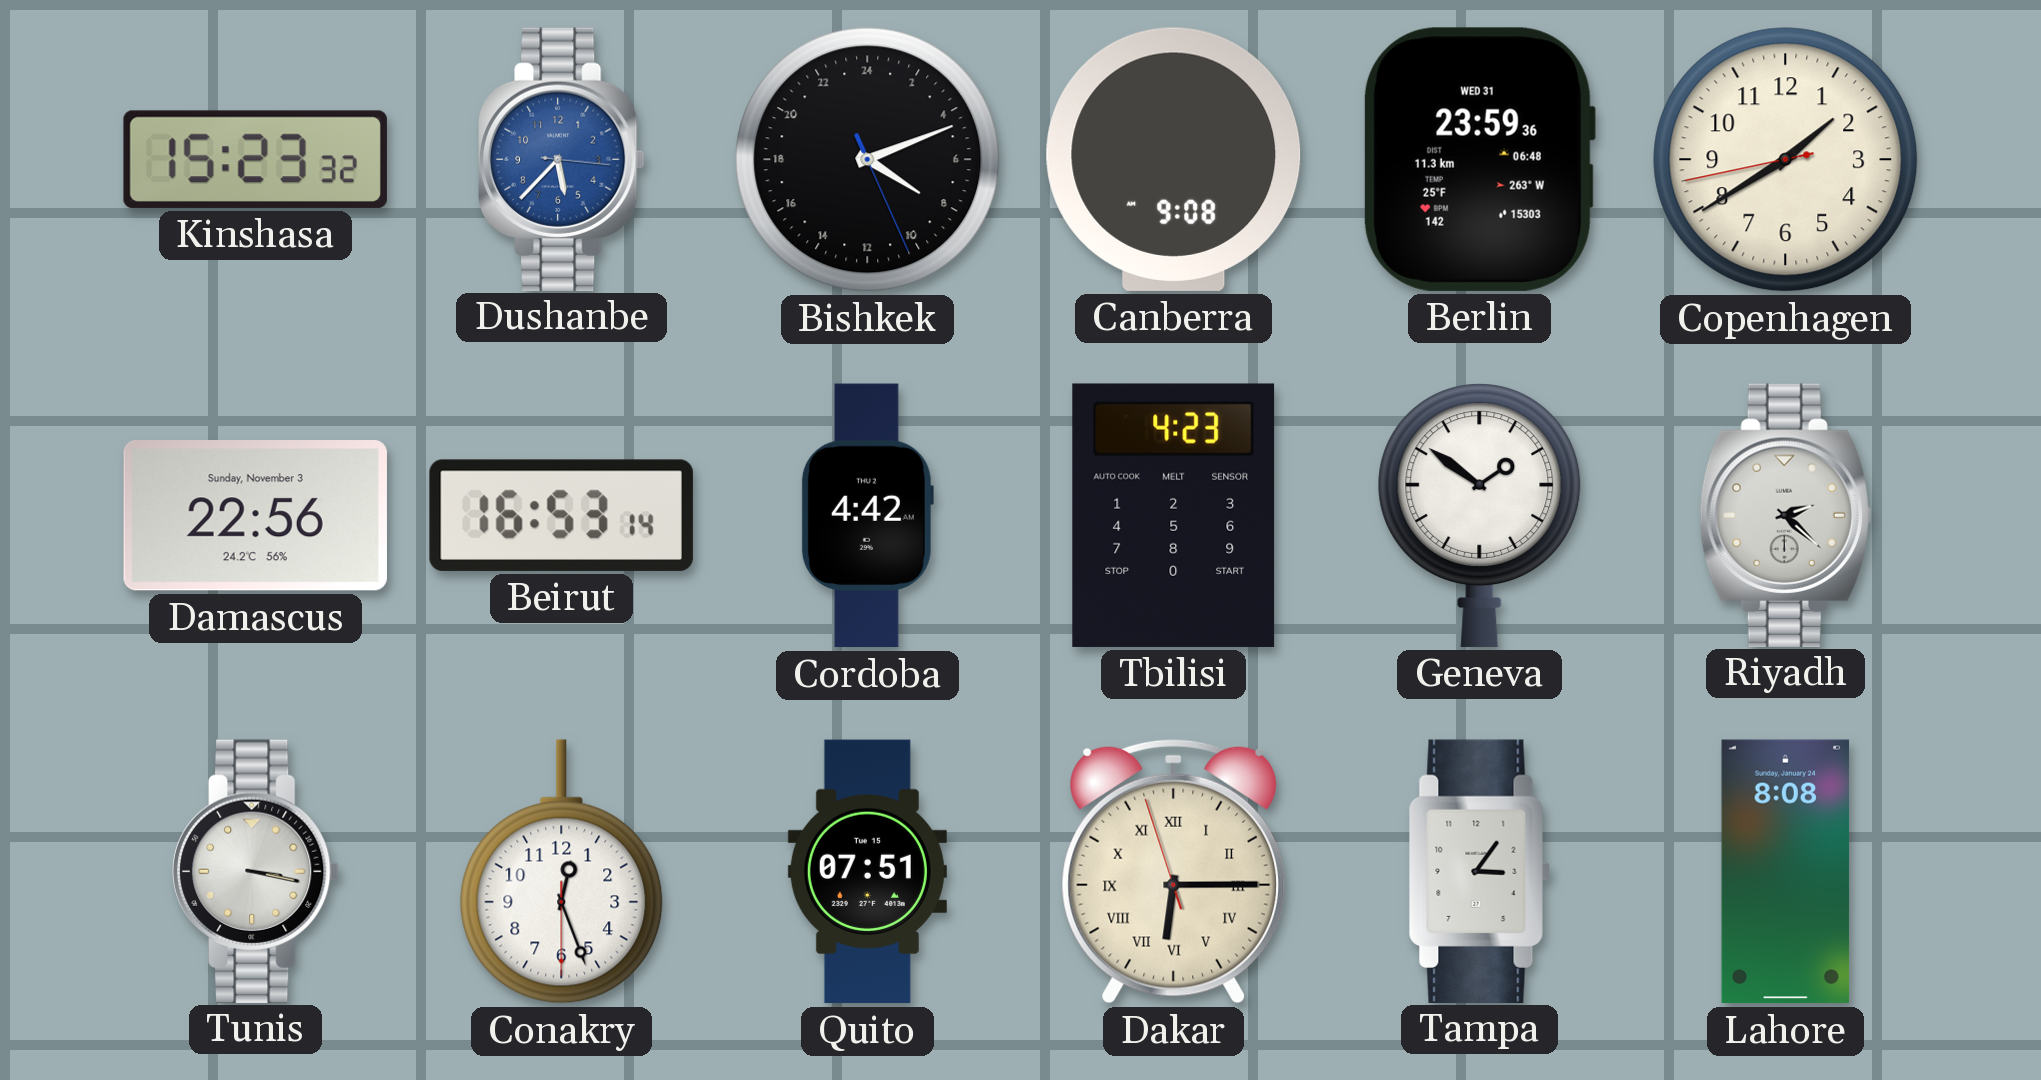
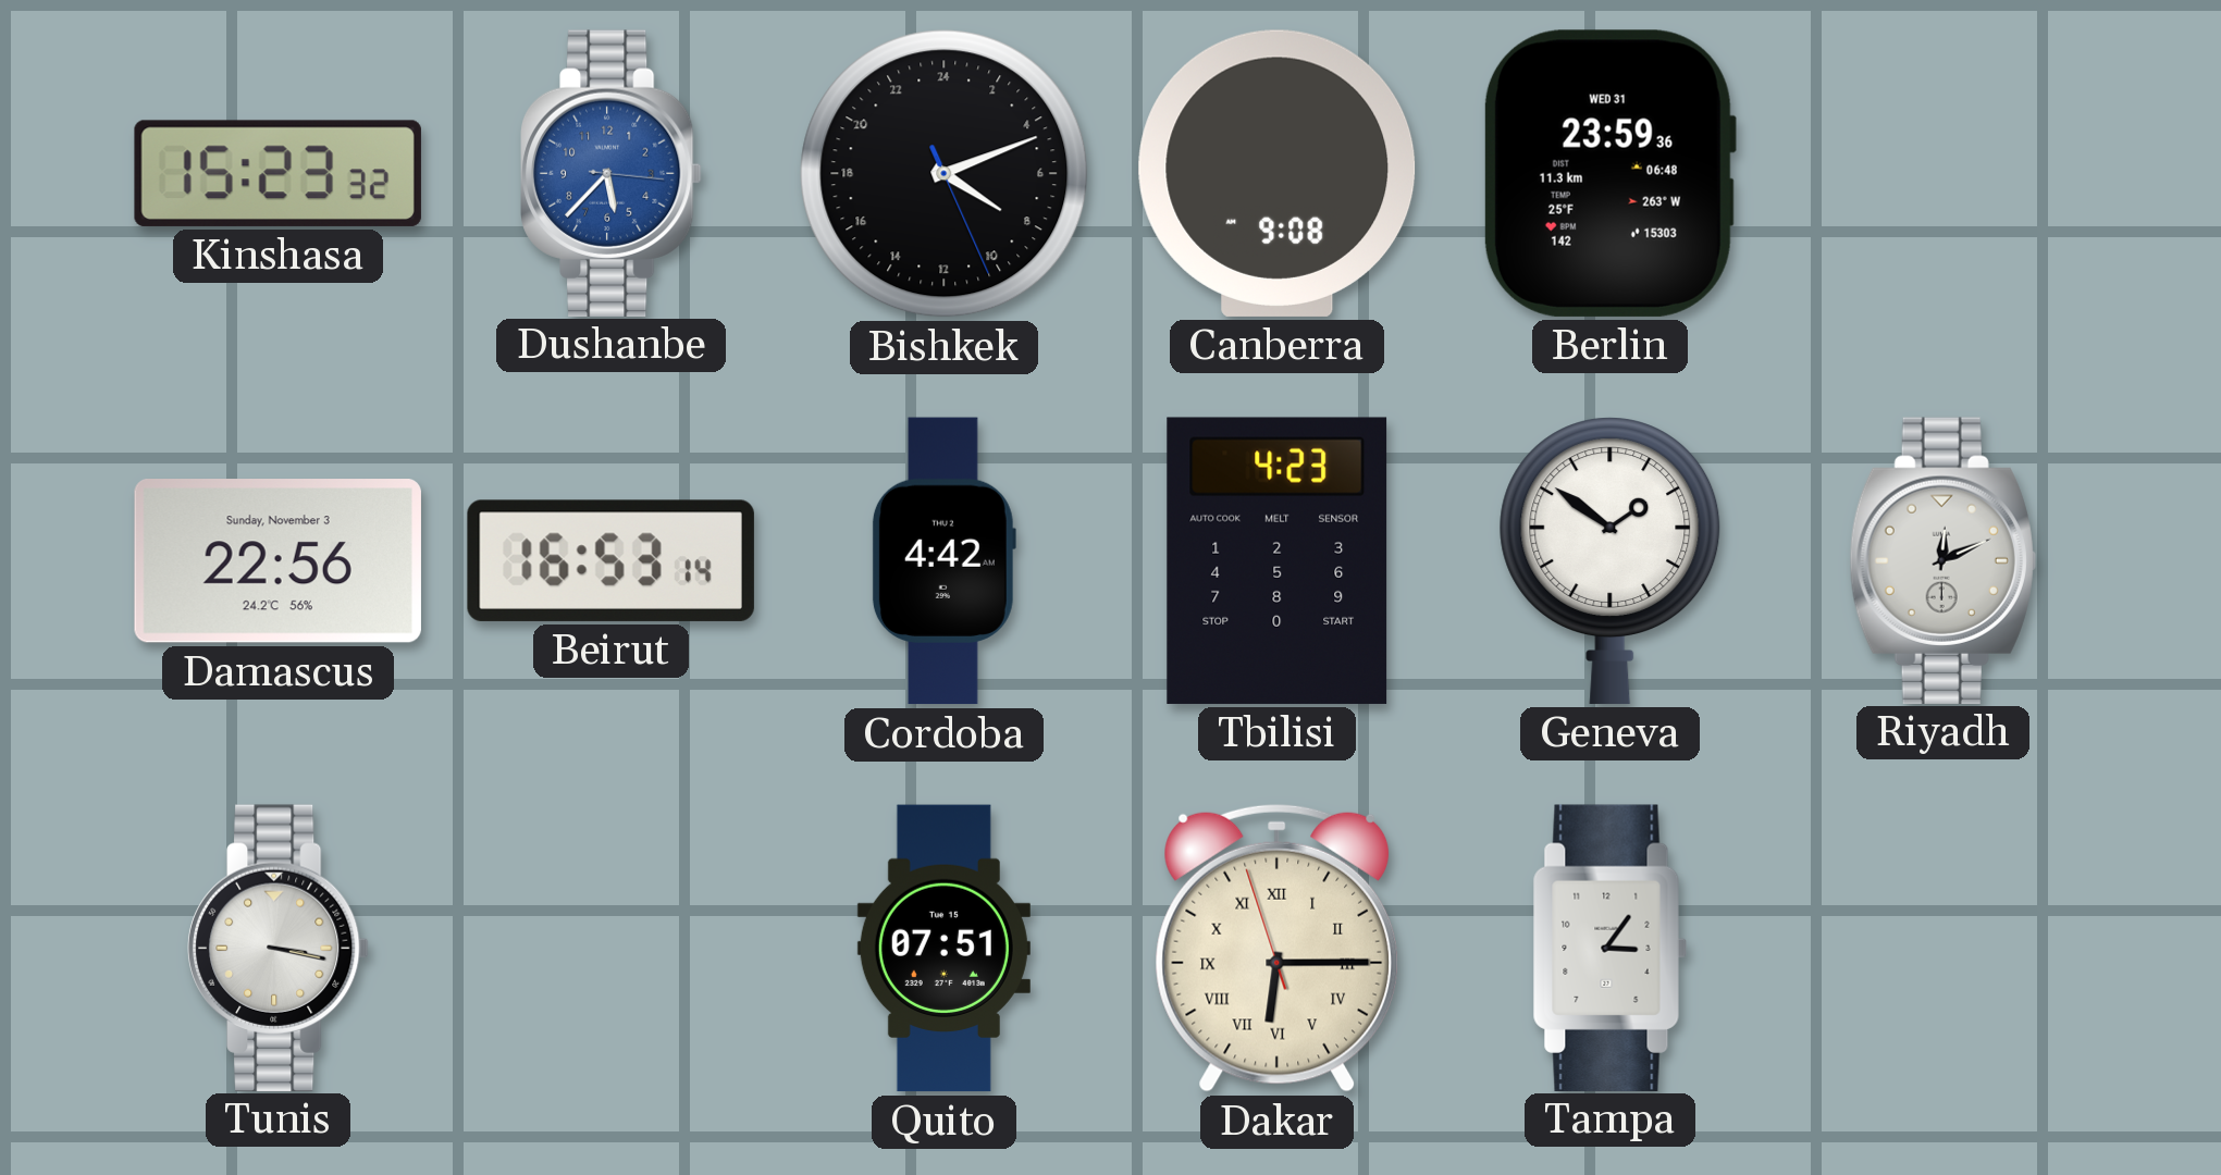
Copenhagen: 1:39 -> none
Riyadh: 2:22 -> 12:11
Conakry: 12:26 -> none
Lahore: 8:08 -> none
